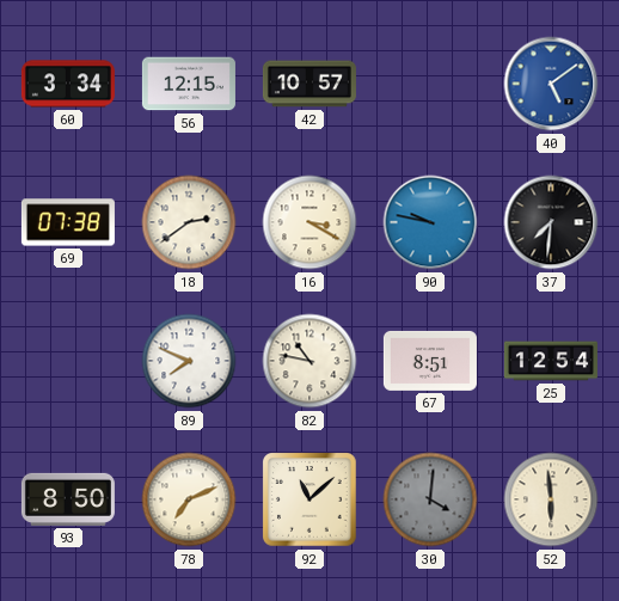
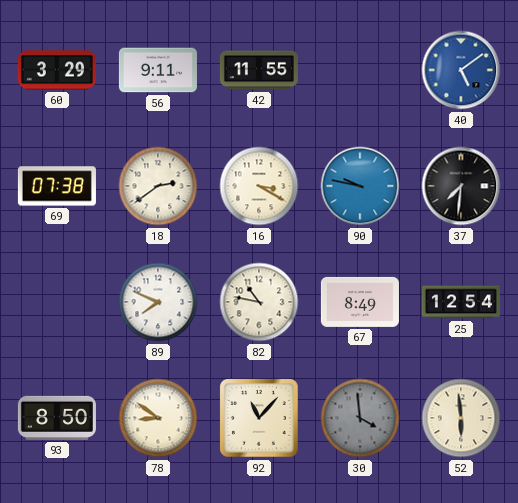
60: 3:34 -> 3:29
56: 12:15 -> 9:11
42: 10:57 -> 11:55
67: 8:51 -> 8:49
78: 7:11 -> 8:51
92: 11:08 -> 11:07
30: 4:01 -> 3:59
